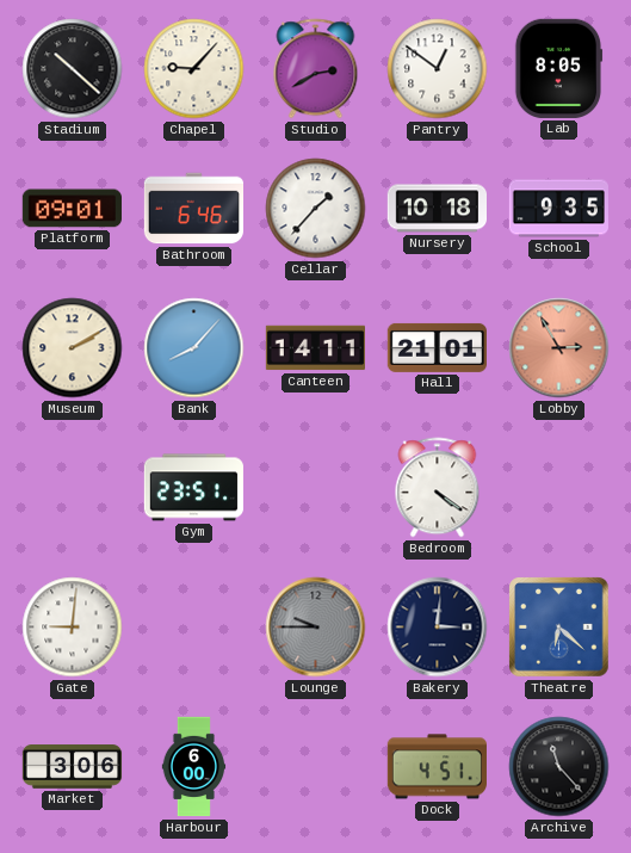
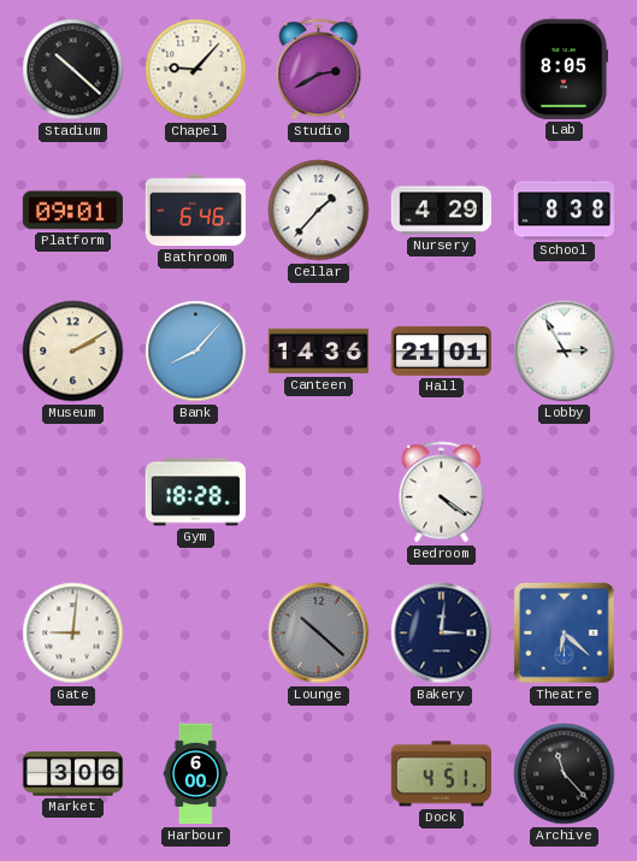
Pantry: 12:51 -> none
Nursery: 10:18 -> 4:29
School: 9:35 -> 8:38
Canteen: 14:11 -> 14:36
Lobby dial: salmon -> white
Gym: 23:51 -> 18:28
Lounge: 9:45 -> 10:22
